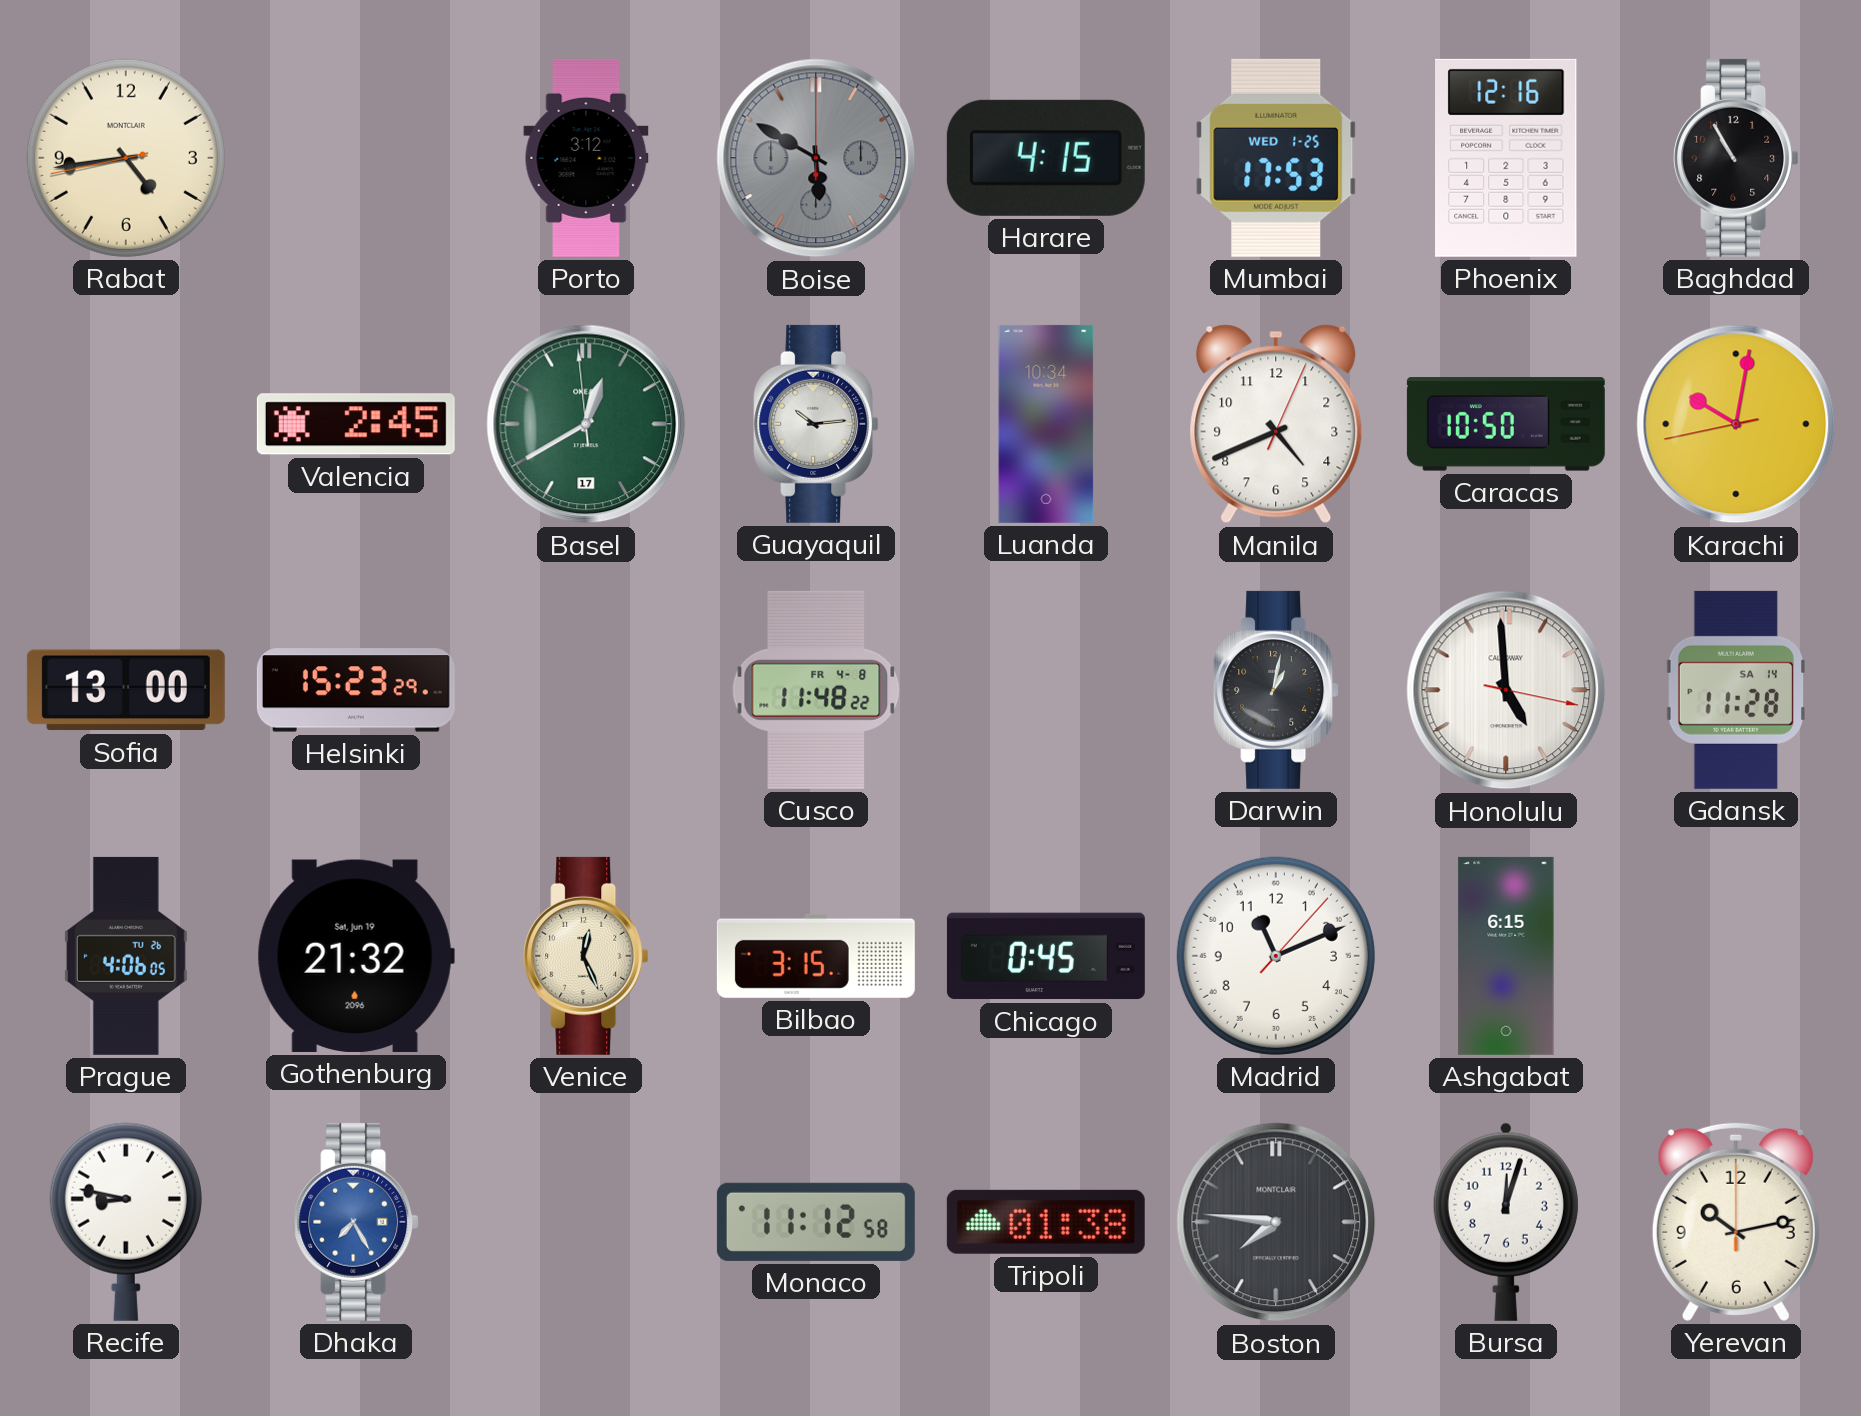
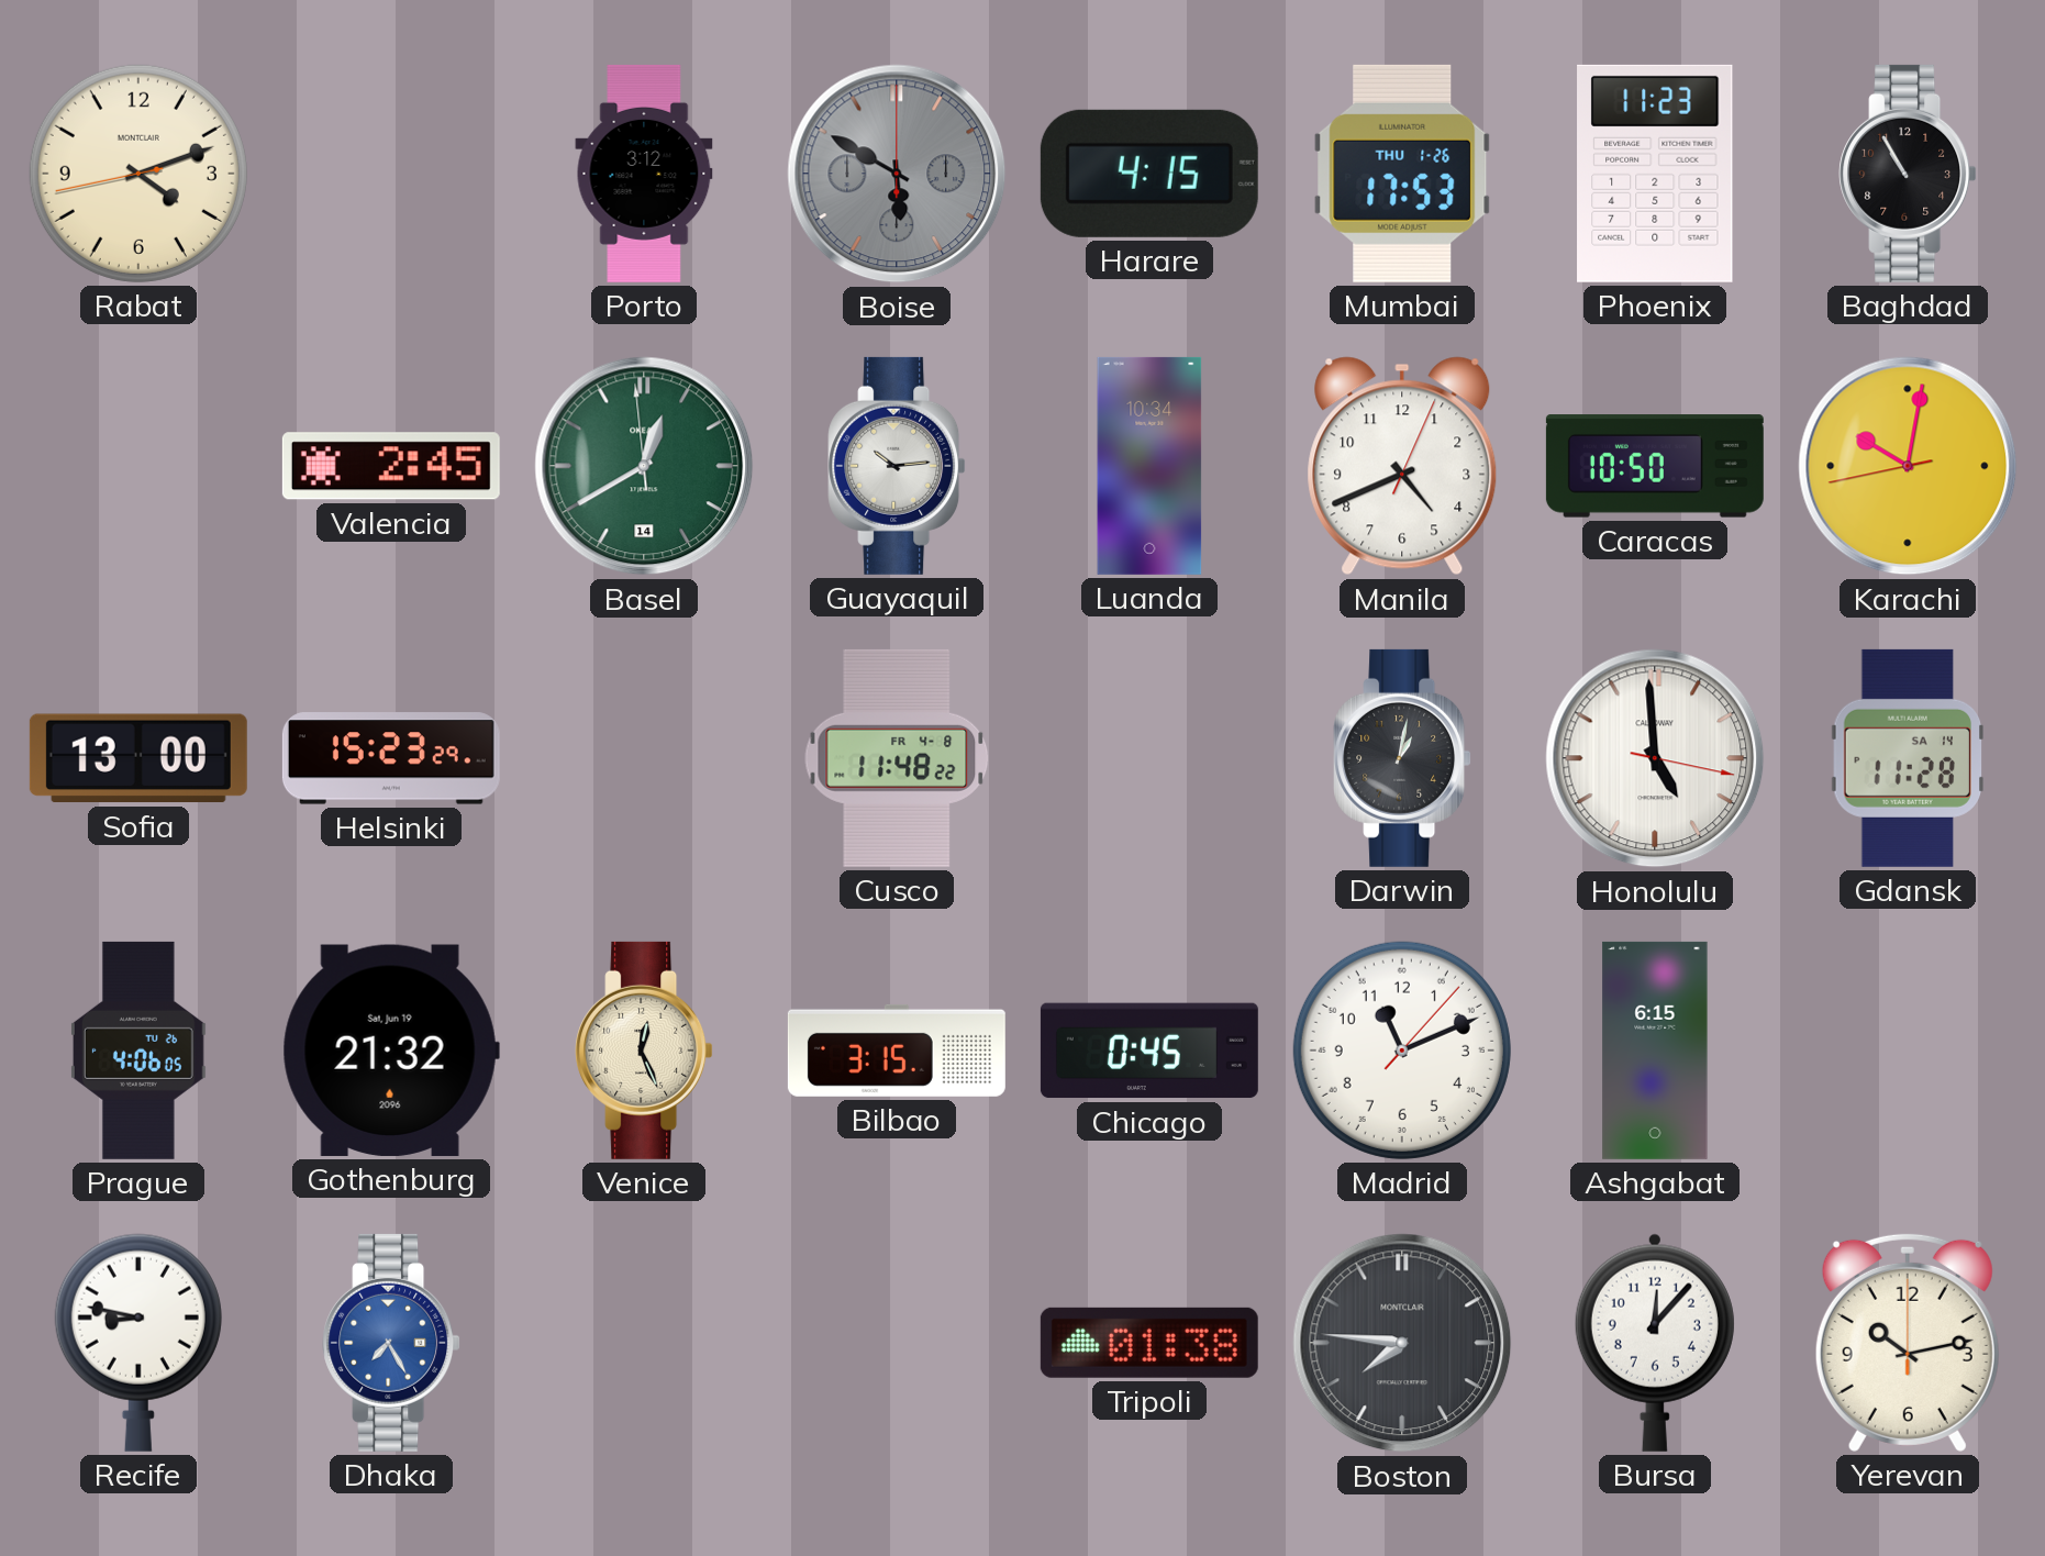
Rabat: 4:43 -> 4:11
Mumbai date: WED 1-25 -> THU 1-26
Phoenix: 12:16 -> 11:23
Basel date: 17 -> 14
Monaco: 11:12 -> none
Bursa: 12:03 -> 12:07
